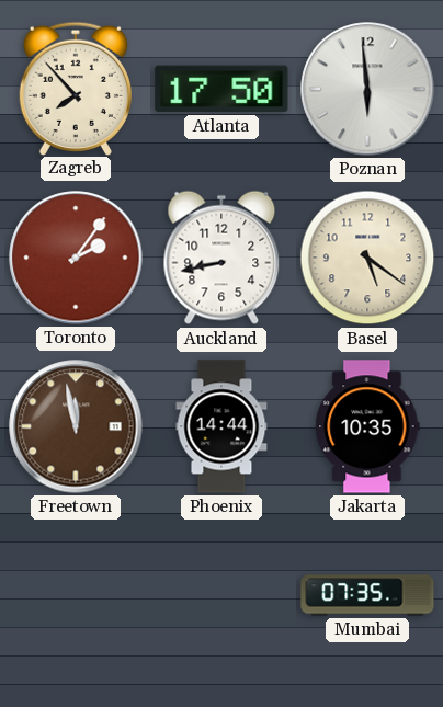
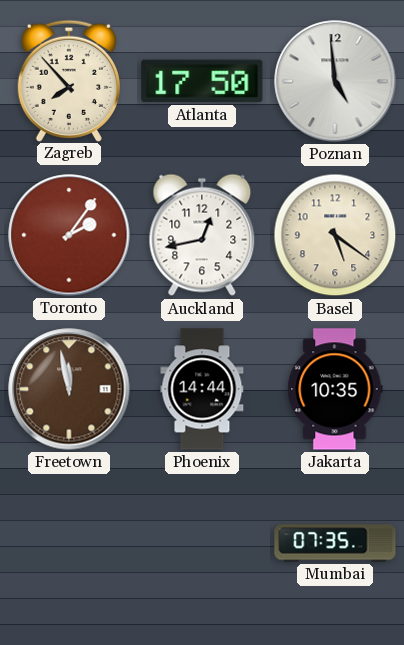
Poznan: 5:59 -> 4:59
Auckland: 8:43 -> 12:43
